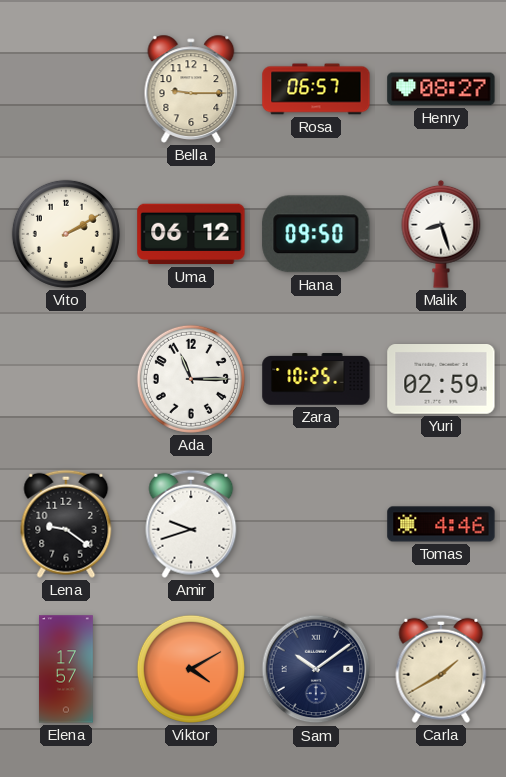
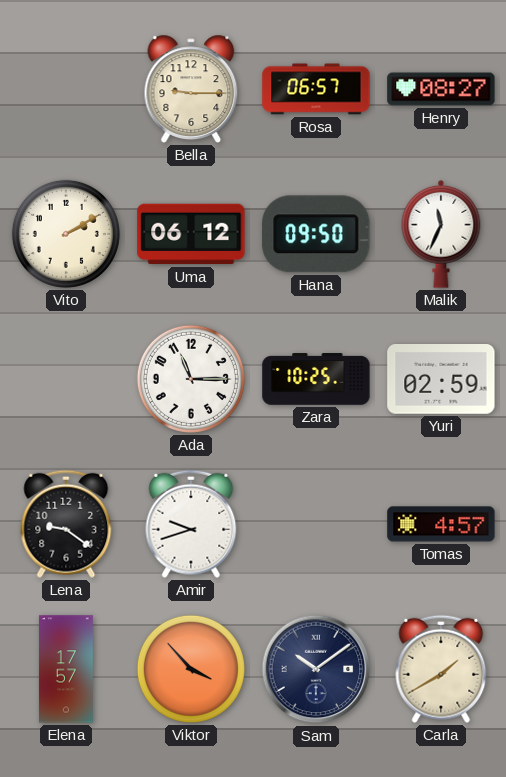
Malik: 8:27 -> 11:34
Tomas: 4:46 -> 4:57
Viktor: 4:10 -> 3:53
